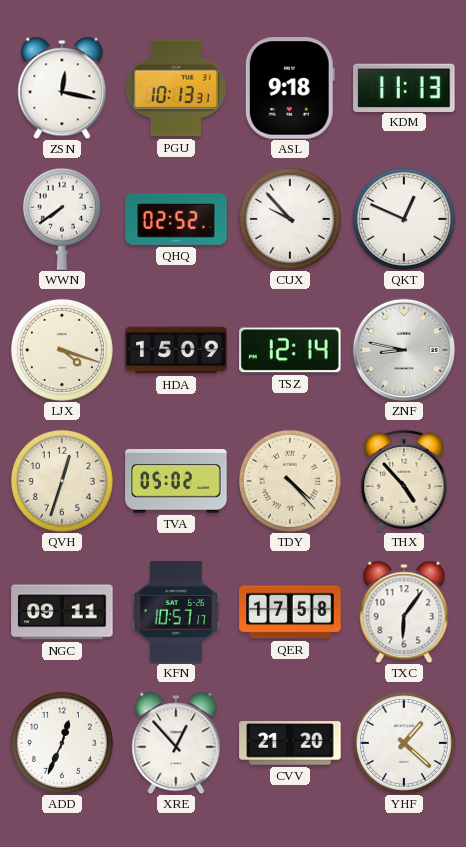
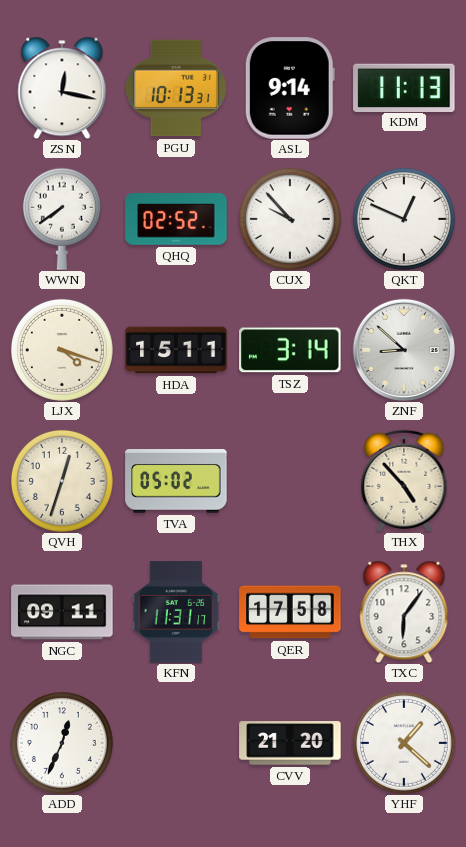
ASL: 9:18 -> 9:14
HDA: 15:09 -> 15:11
TSZ: 12:14 -> 3:14
ZNF: 8:47 -> 8:52
TDY: 4:23 -> none
KFN: 10:57 -> 11:31
XRE: 12:53 -> none
